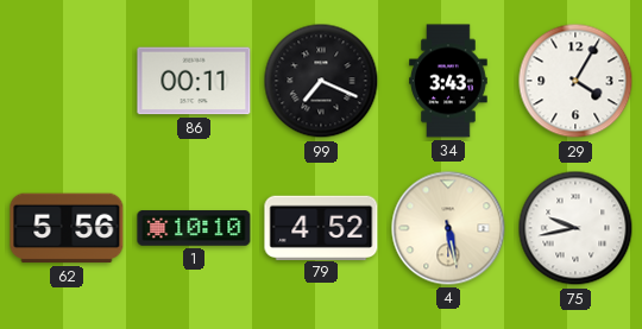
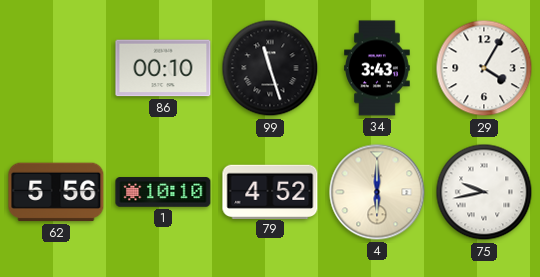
86: 00:11 -> 00:10
99: 7:19 -> 11:27
4: 5:28 -> 6:00
